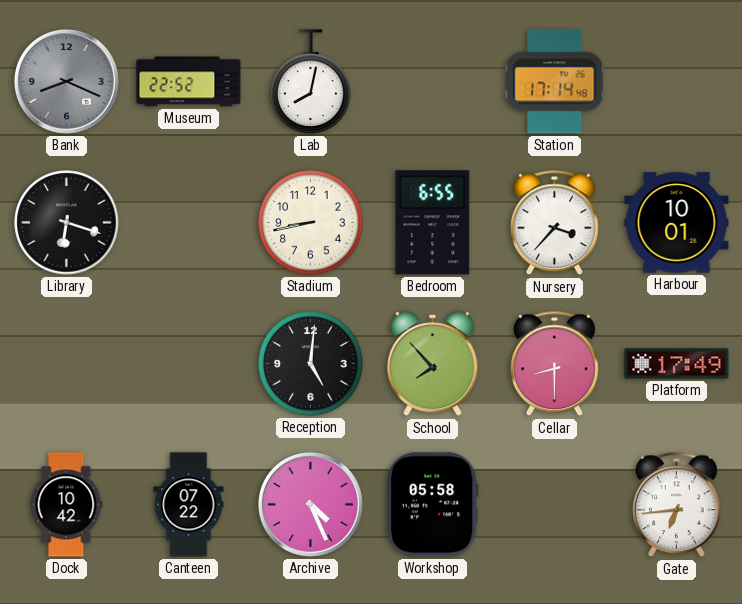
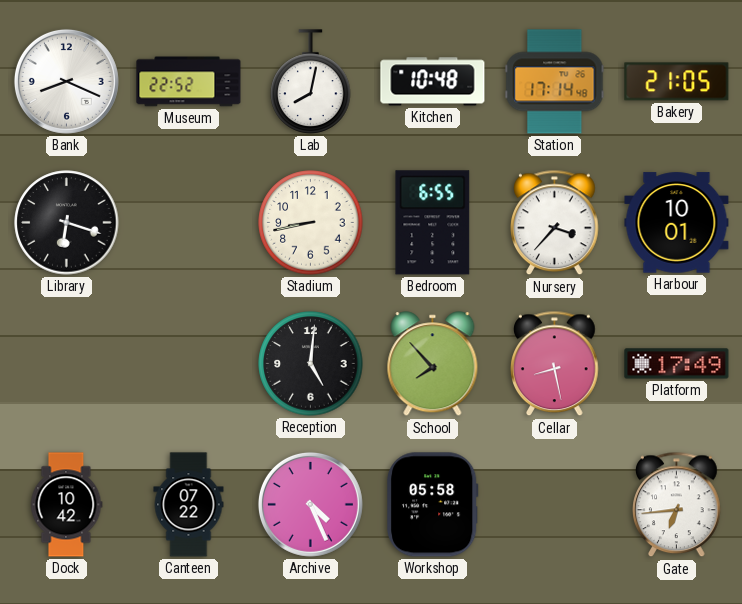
Bank dial: grey -> white
Kitchen: none -> 10:48
Bakery: none -> 21:05
Cellar: 8:30 -> 8:28
